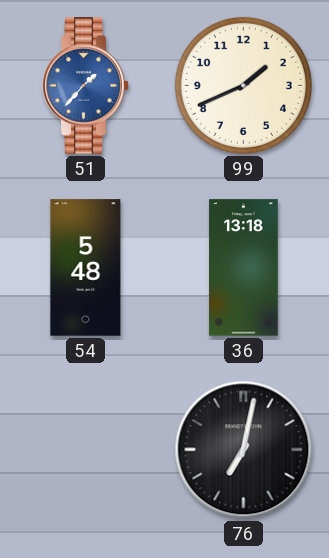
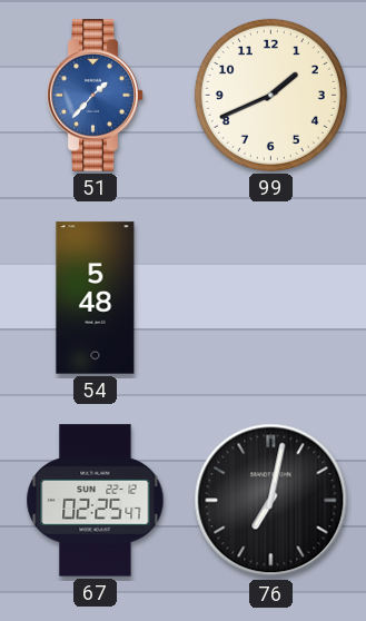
36: 13:18 -> none
67: none -> 02:25
